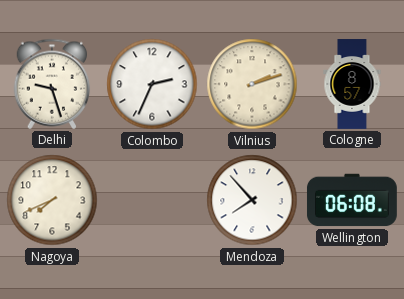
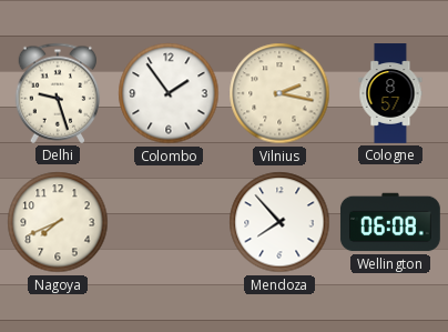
Colombo: 2:34 -> 1:54
Vilnius: 2:12 -> 2:17
